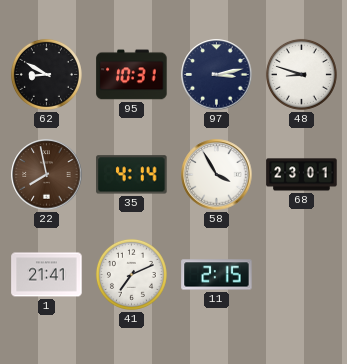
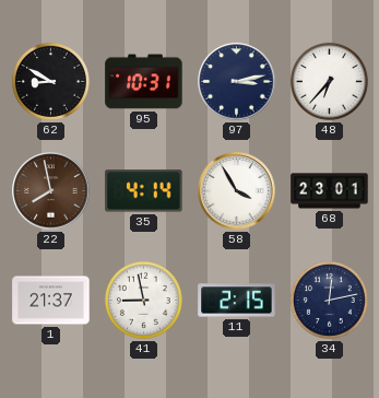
48: 8:48 -> 6:37
1: 21:41 -> 21:37
41: 7:11 -> 8:58
34: none -> 12:13
